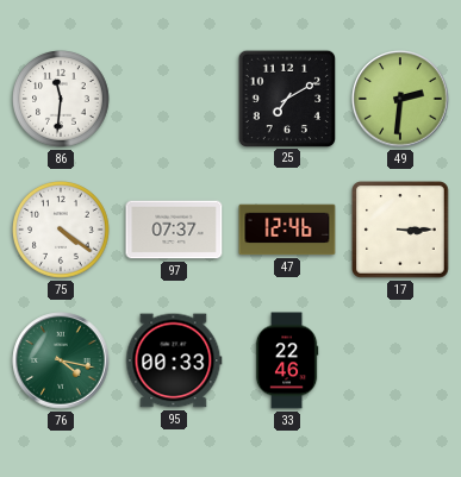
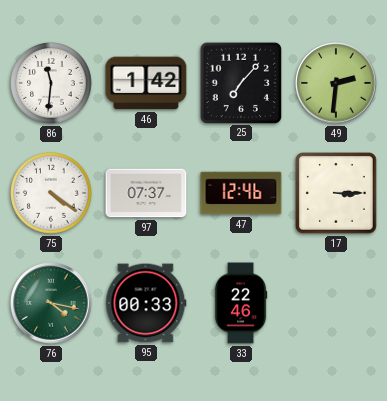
46: none -> 1:42
25: 7:10 -> 7:07
